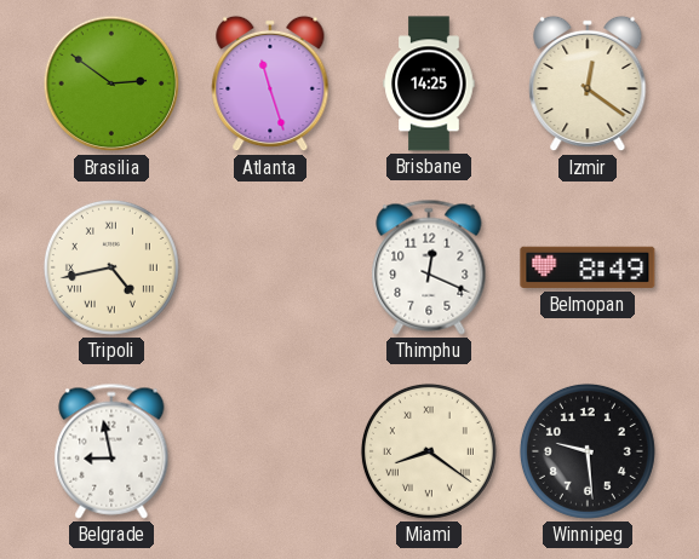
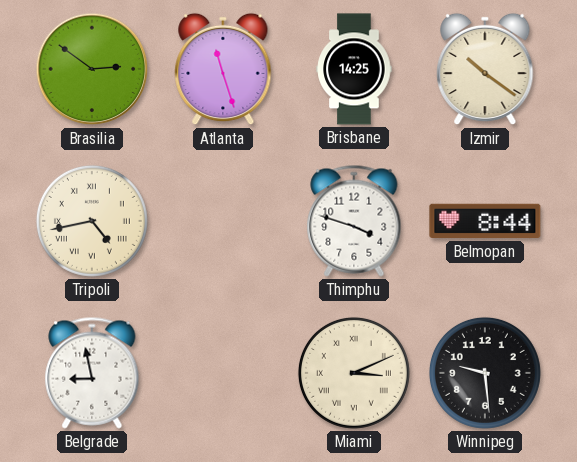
Izmir: 12:21 -> 10:21
Thimphu: 12:19 -> 3:48
Belmopan: 8:49 -> 8:44
Miami: 8:21 -> 3:11
